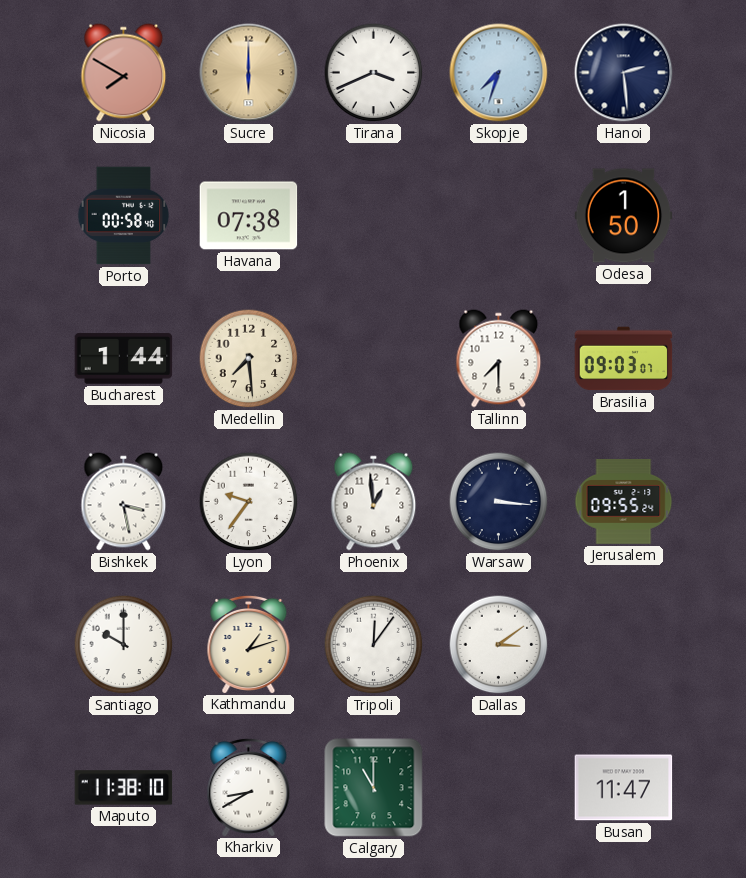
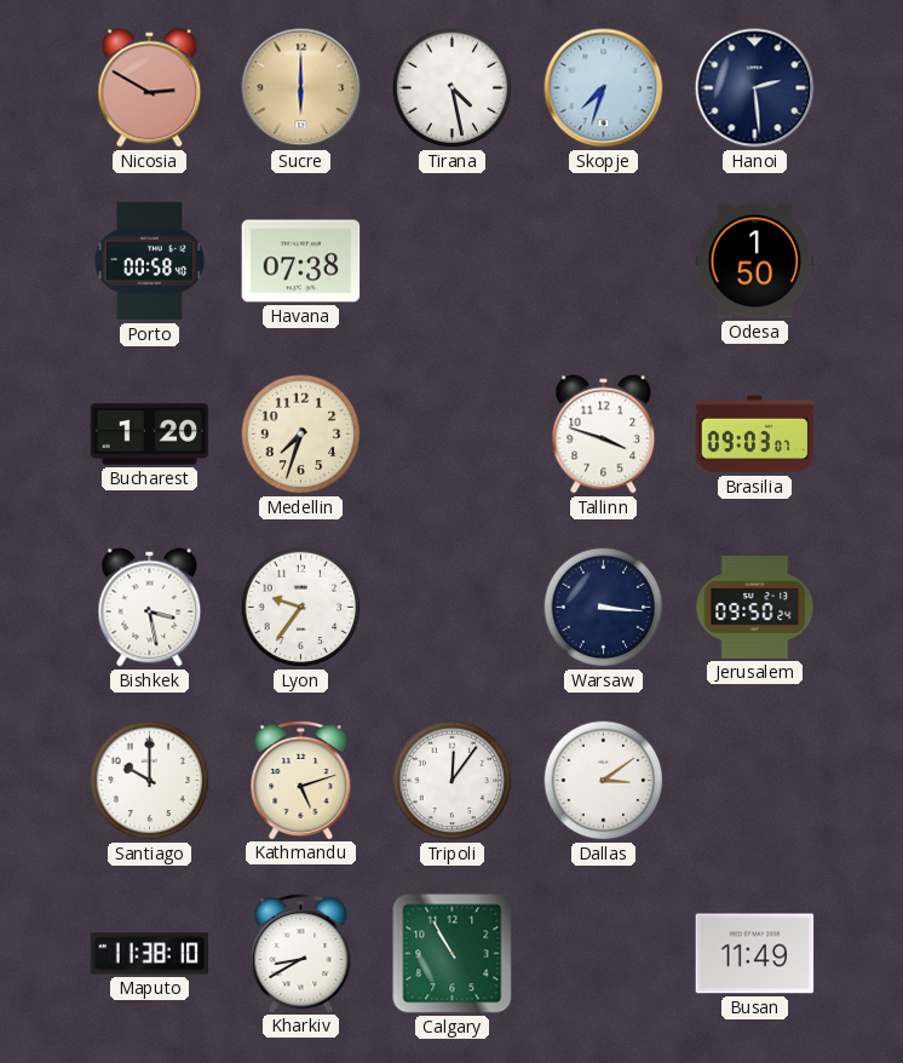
Nicosia: 7:50 -> 2:50
Tirana: 3:41 -> 4:28
Bucharest: 1:44 -> 1:20
Medellin: 7:29 -> 7:33
Tallinn: 7:30 -> 3:48
Phoenix: 12:59 -> none
Jerusalem: 09:55 -> 09:50
Kathmandu: 1:12 -> 5:12
Calgary: 11:00 -> 10:55
Busan: 11:47 -> 11:49
